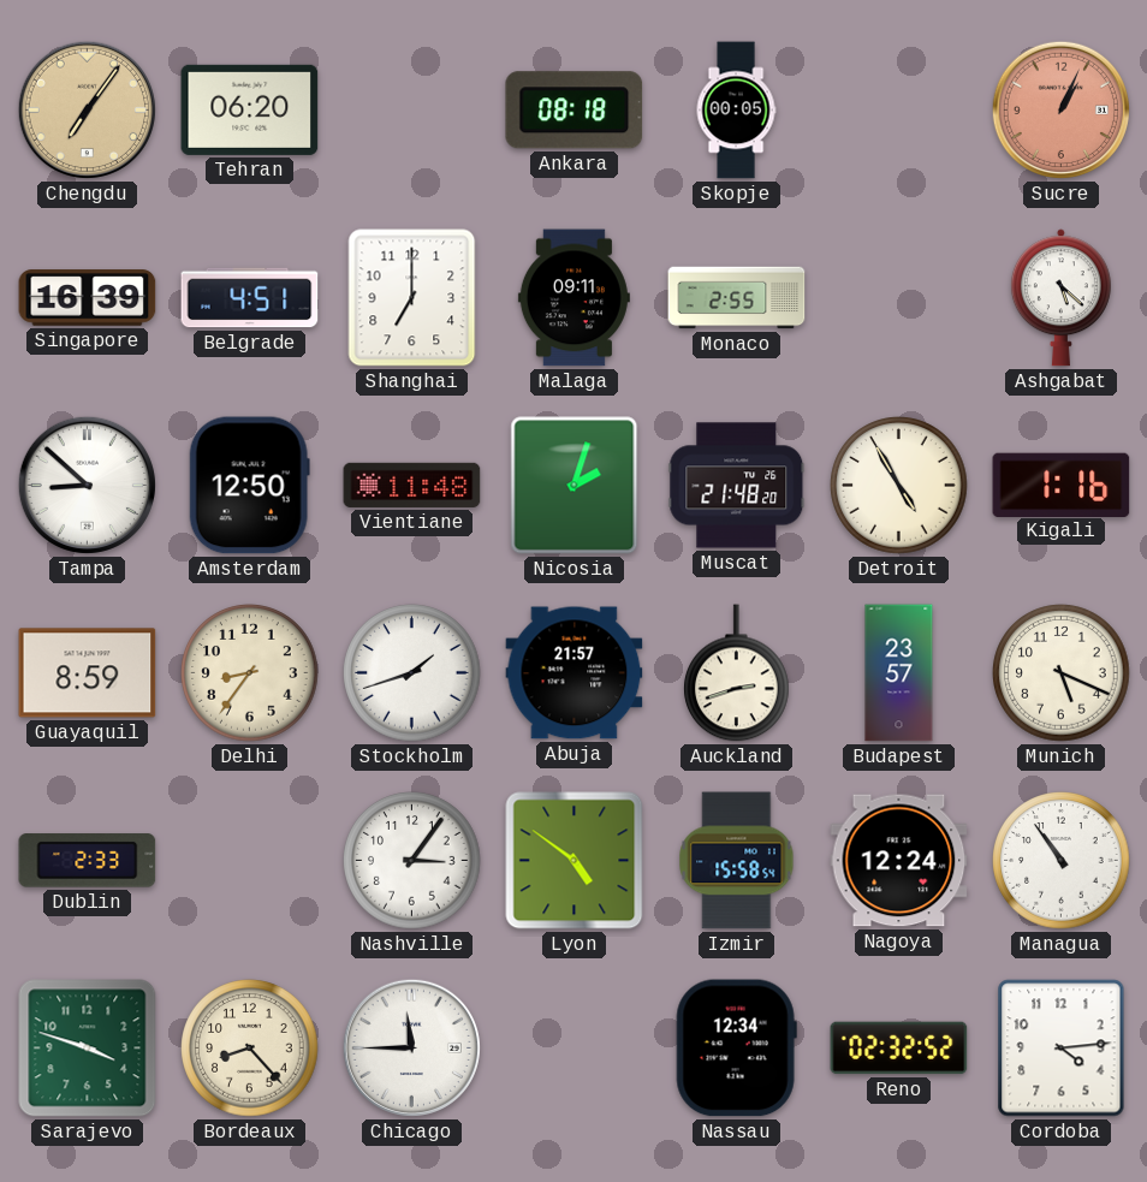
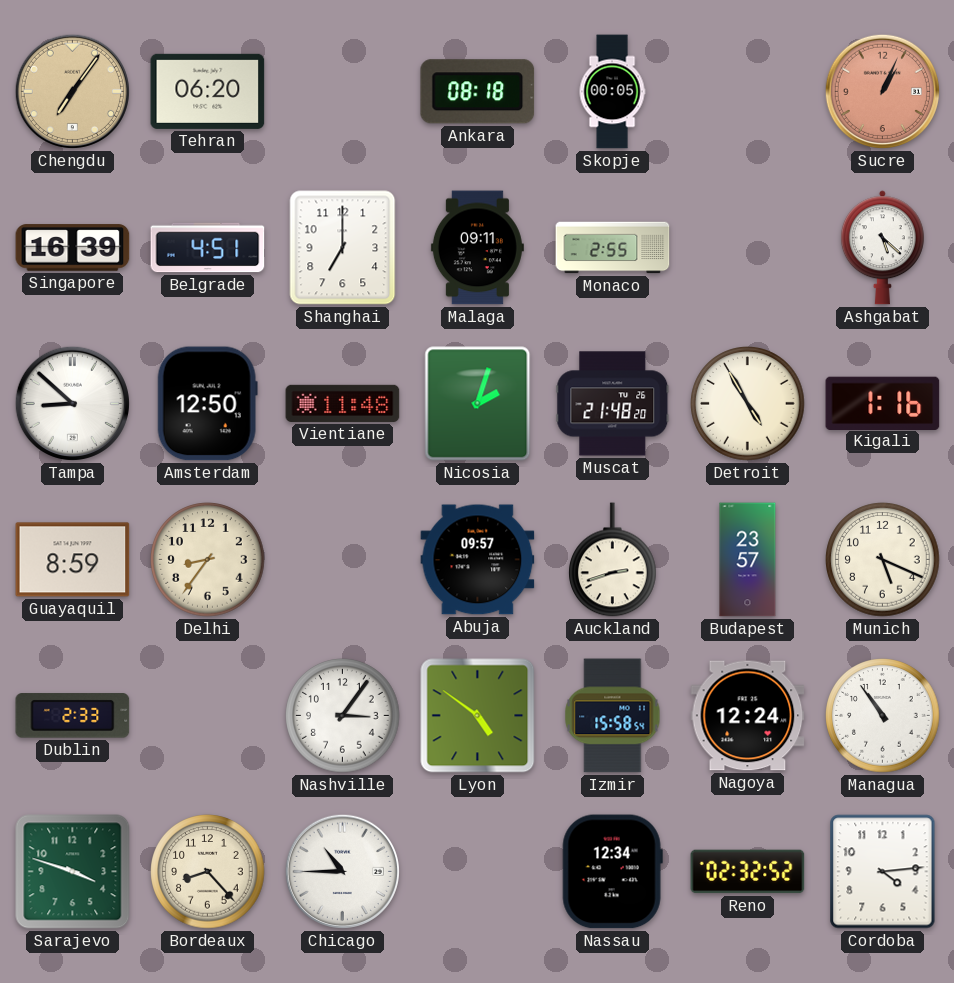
Stockholm: 1:42 -> none
Abuja: 21:57 -> 09:57
Chicago: 11:45 -> 10:45
